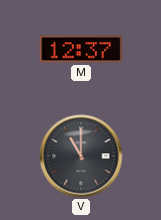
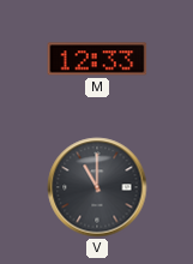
M: 12:37 -> 12:33
